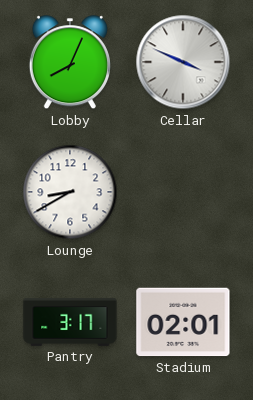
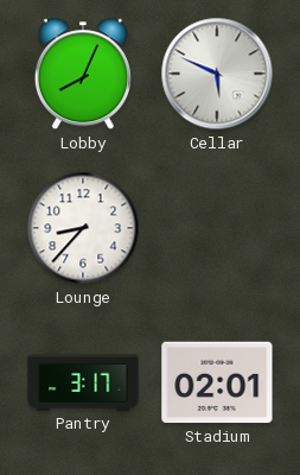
Cellar: 3:49 -> 5:49
Lounge: 8:40 -> 8:37
